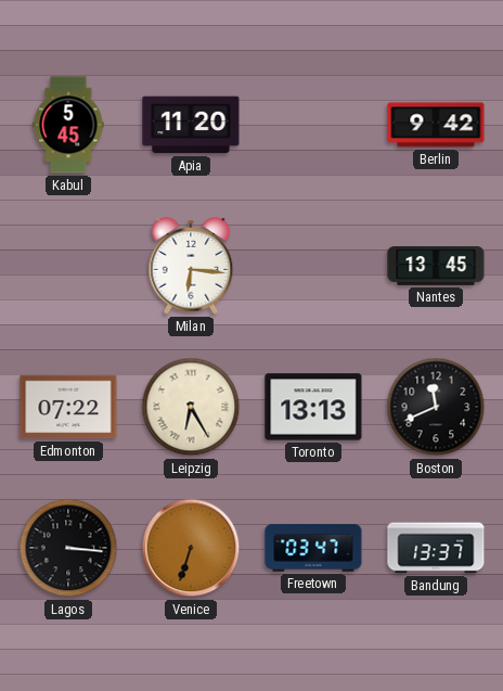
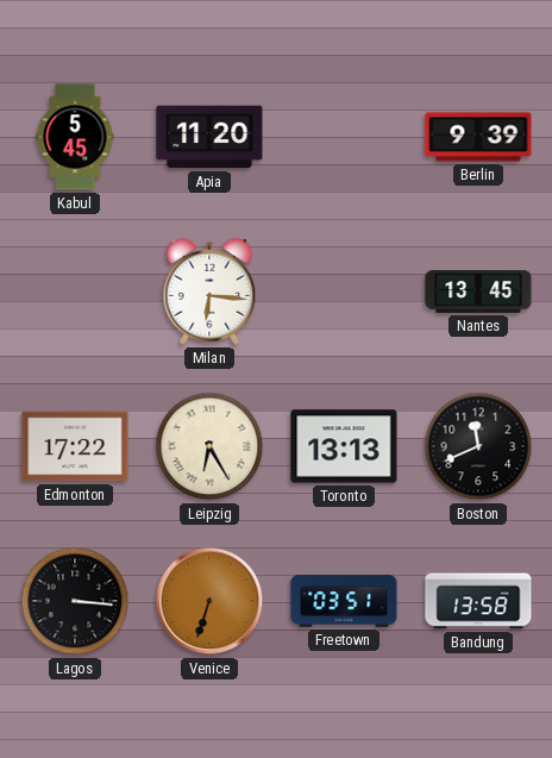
Berlin: 9:42 -> 9:39
Edmonton: 07:22 -> 17:22
Freetown: 03:47 -> 03:51
Bandung: 13:37 -> 13:58
